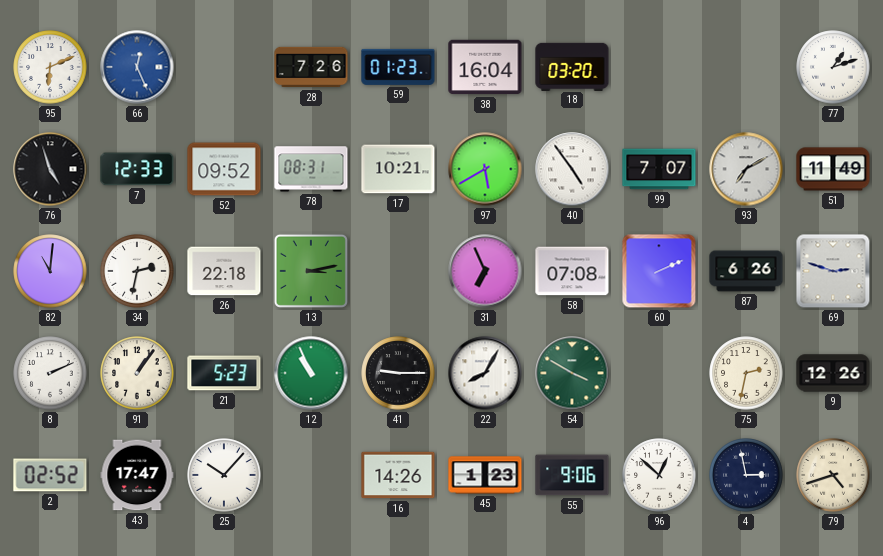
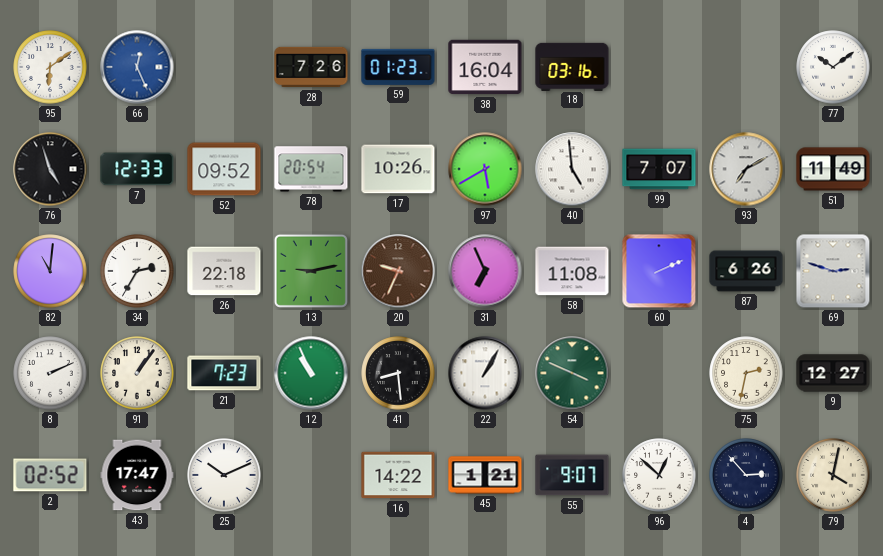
95: 6:11 -> 6:09
18: 03:20 -> 03:16
77: 1:12 -> 10:09
78: 08:31 -> 20:54
17: 10:21 -> 10:26
40: 4:54 -> 4:59
34: 2:32 -> 2:35
13: 3:13 -> 9:13
20: none -> 9:34
58: 07:08 -> 11:08
21: 5:23 -> 7:23
41: 9:15 -> 8:29
22: 8:05 -> 1:05
54: 3:50 -> 3:49
9: 12:26 -> 12:27
25: 10:07 -> 10:11
16: 14:26 -> 14:22
45: 1:23 -> 1:21
55: 9:06 -> 9:07
4: 2:58 -> 2:53
79: 4:42 -> 4:02
